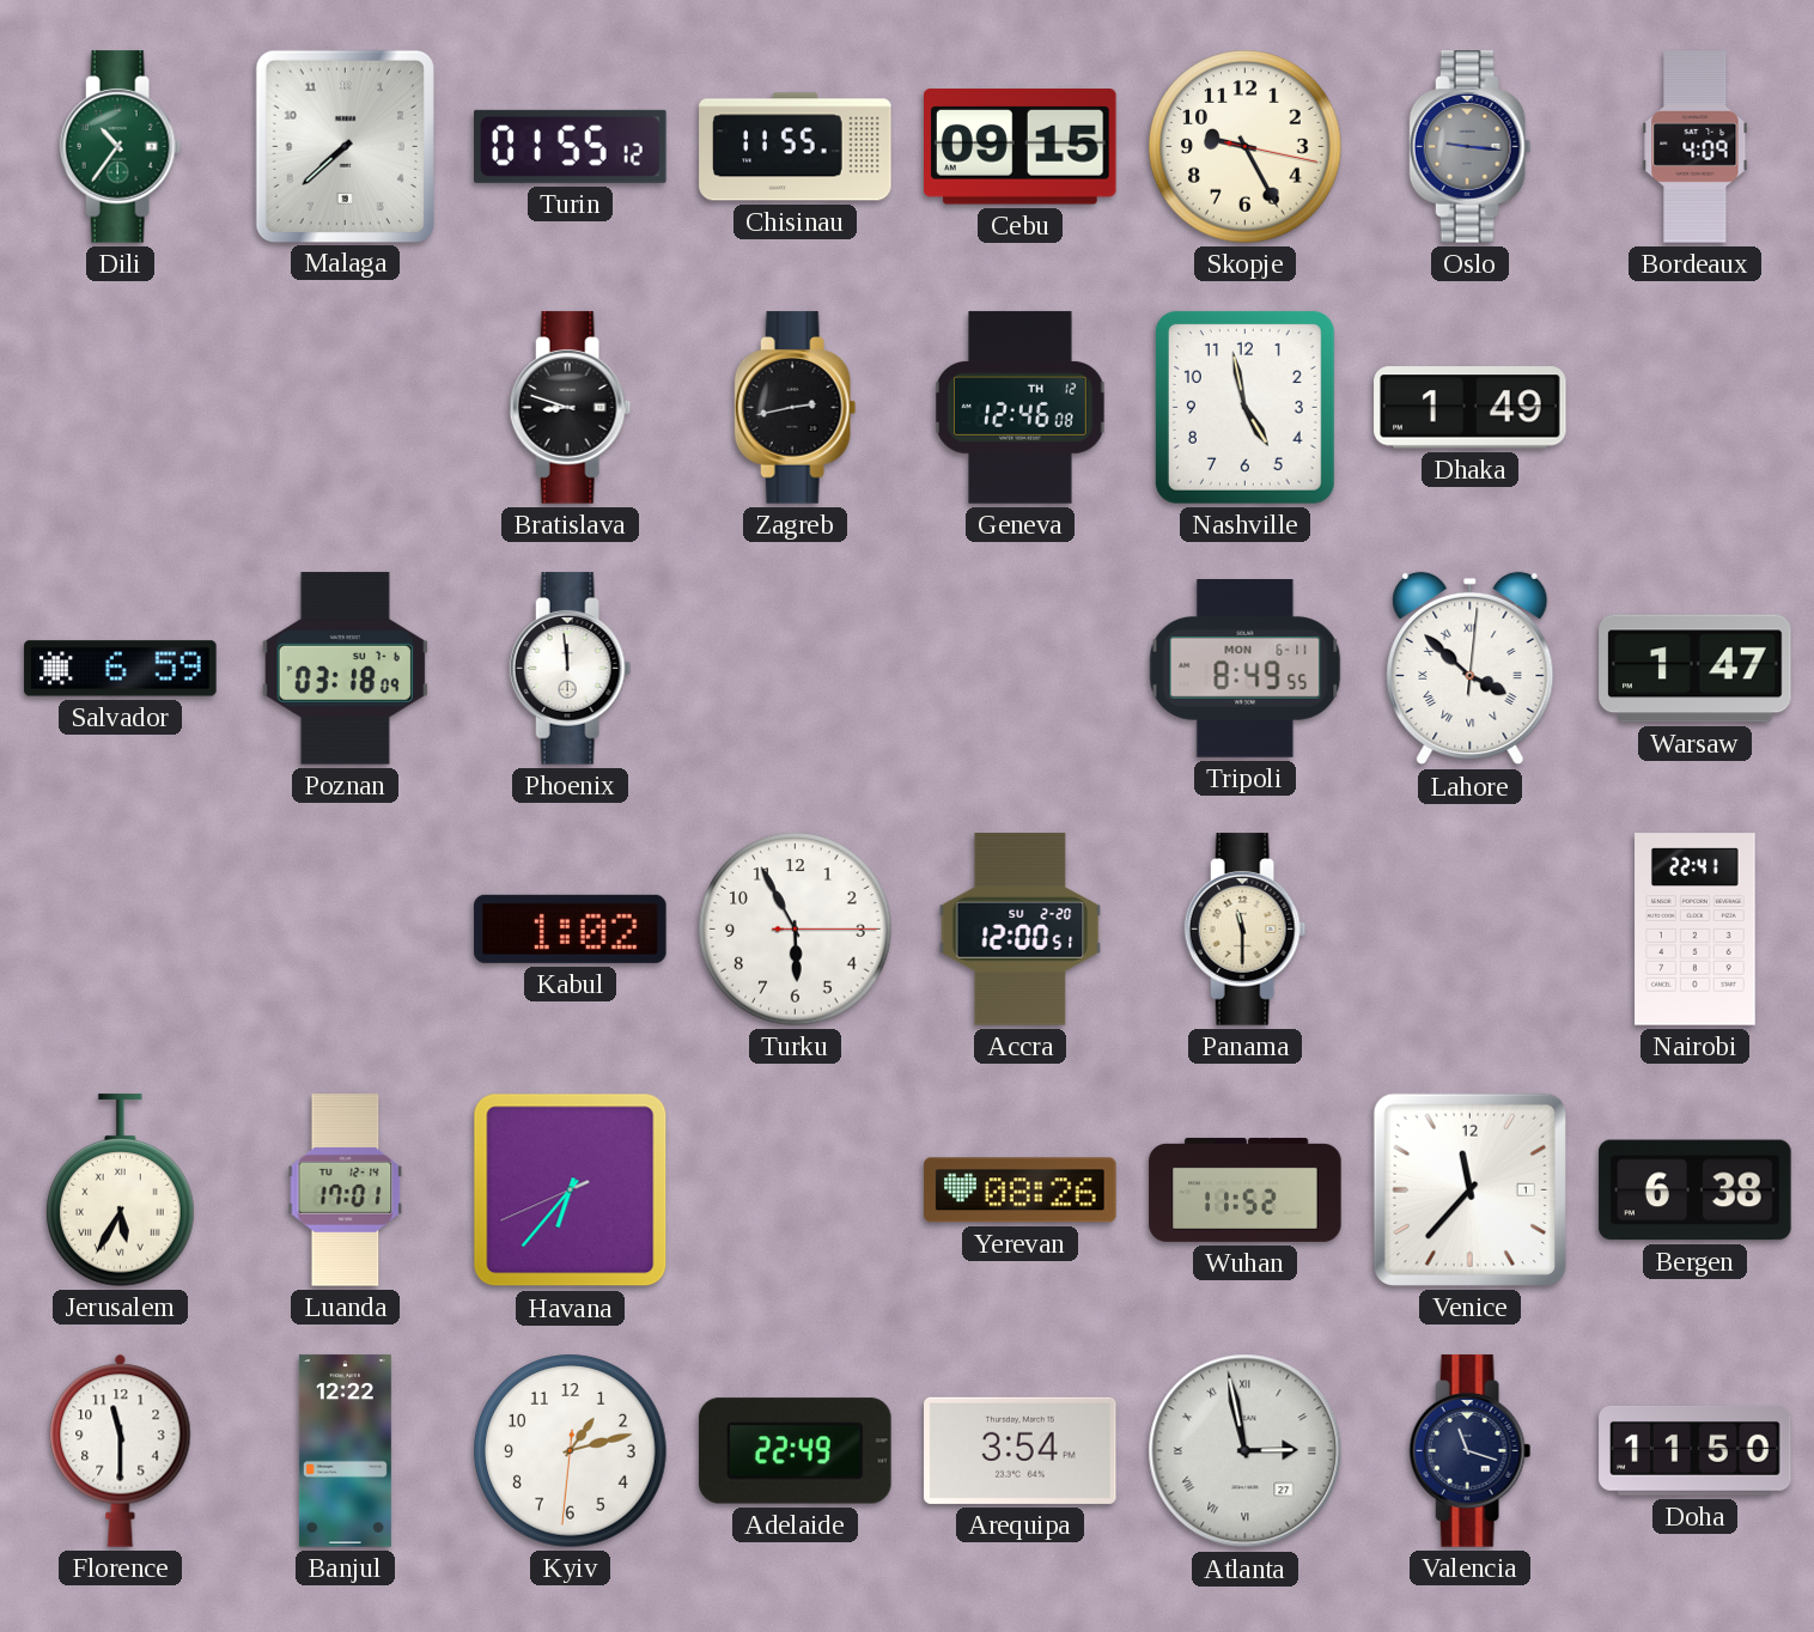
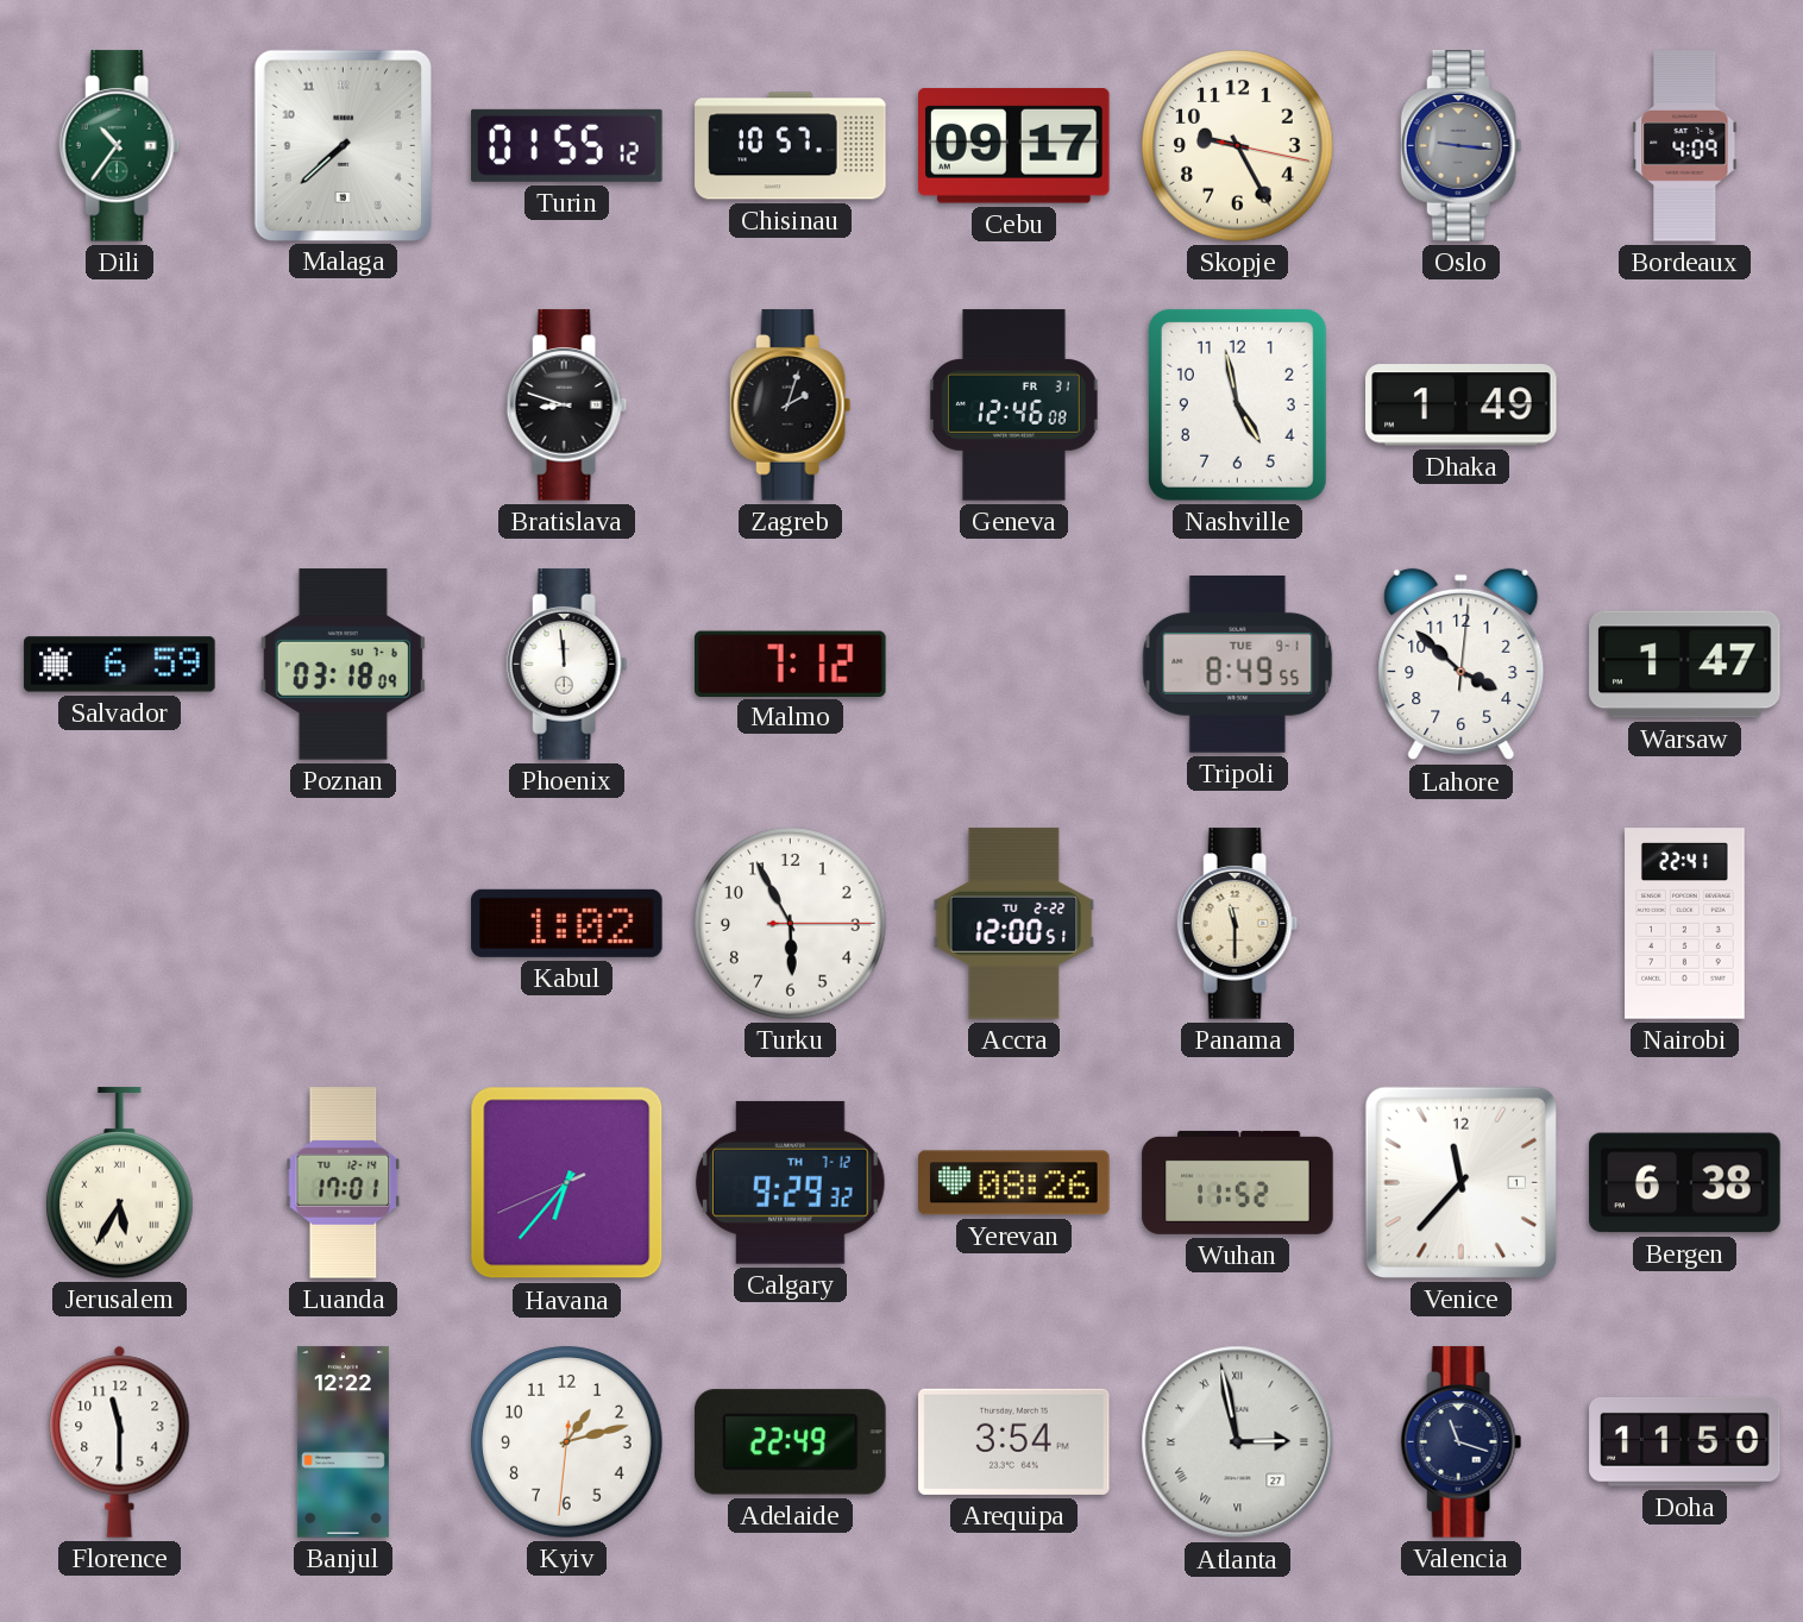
Chisinau: 11:55 -> 10:57
Cebu: 09:15 -> 09:17
Zagreb: 2:43 -> 2:03
Geneva date: TH 12 -> FR 31
Malmo: none -> 7:12
Tripoli date: MON 6-11 -> TUE 9-1
Lahore numerals: Roman -> Arabic
Accra date: SU 2-20 -> TU 2-22
Calgary: none -> 9:29
